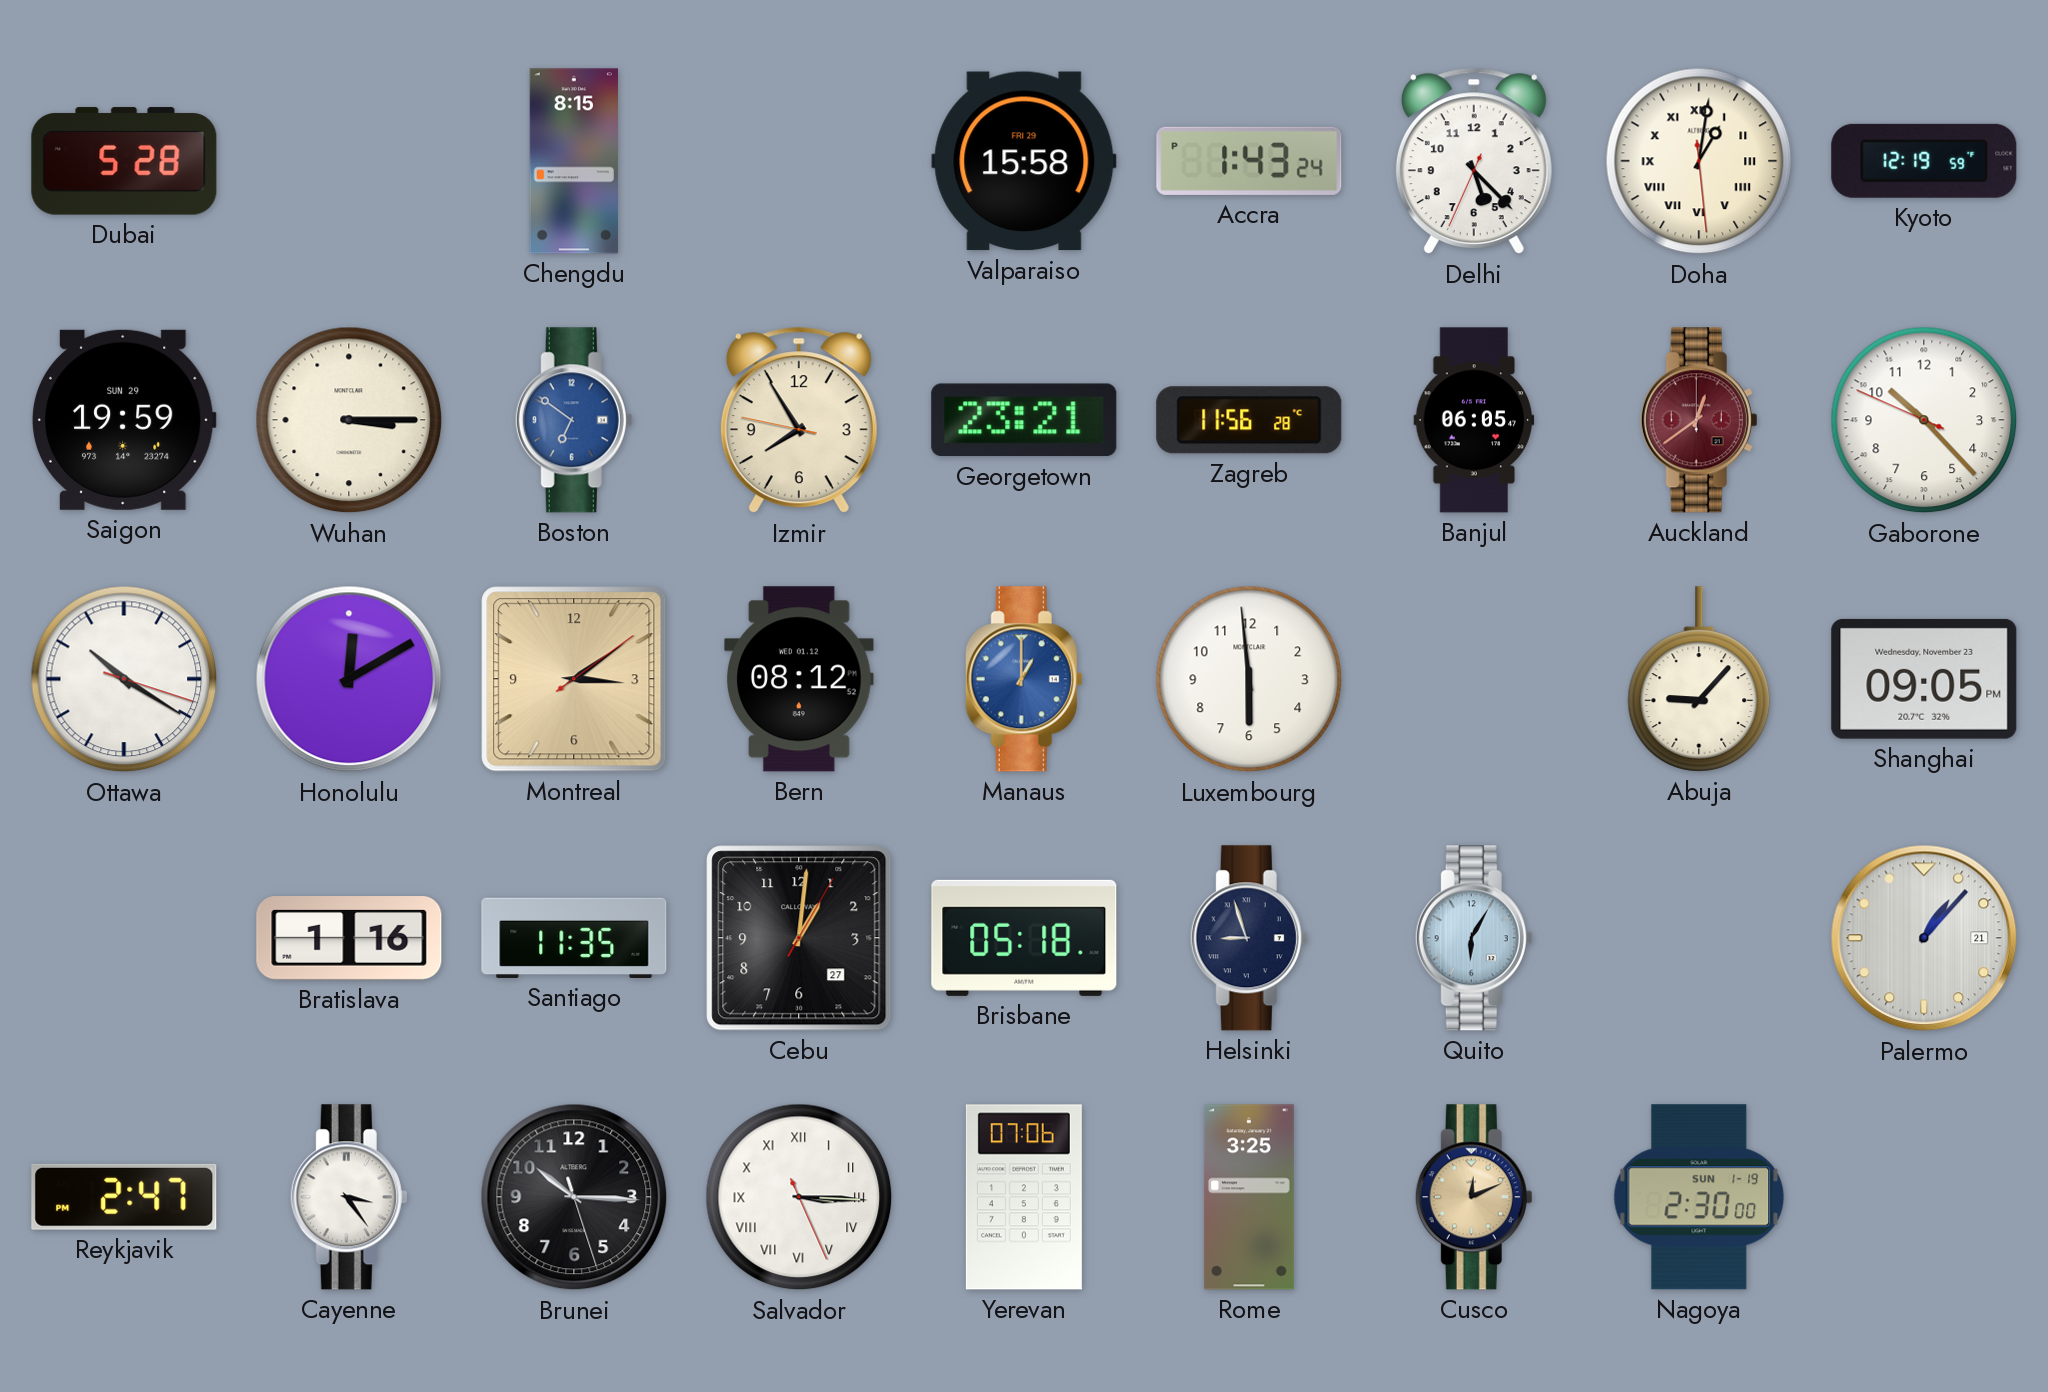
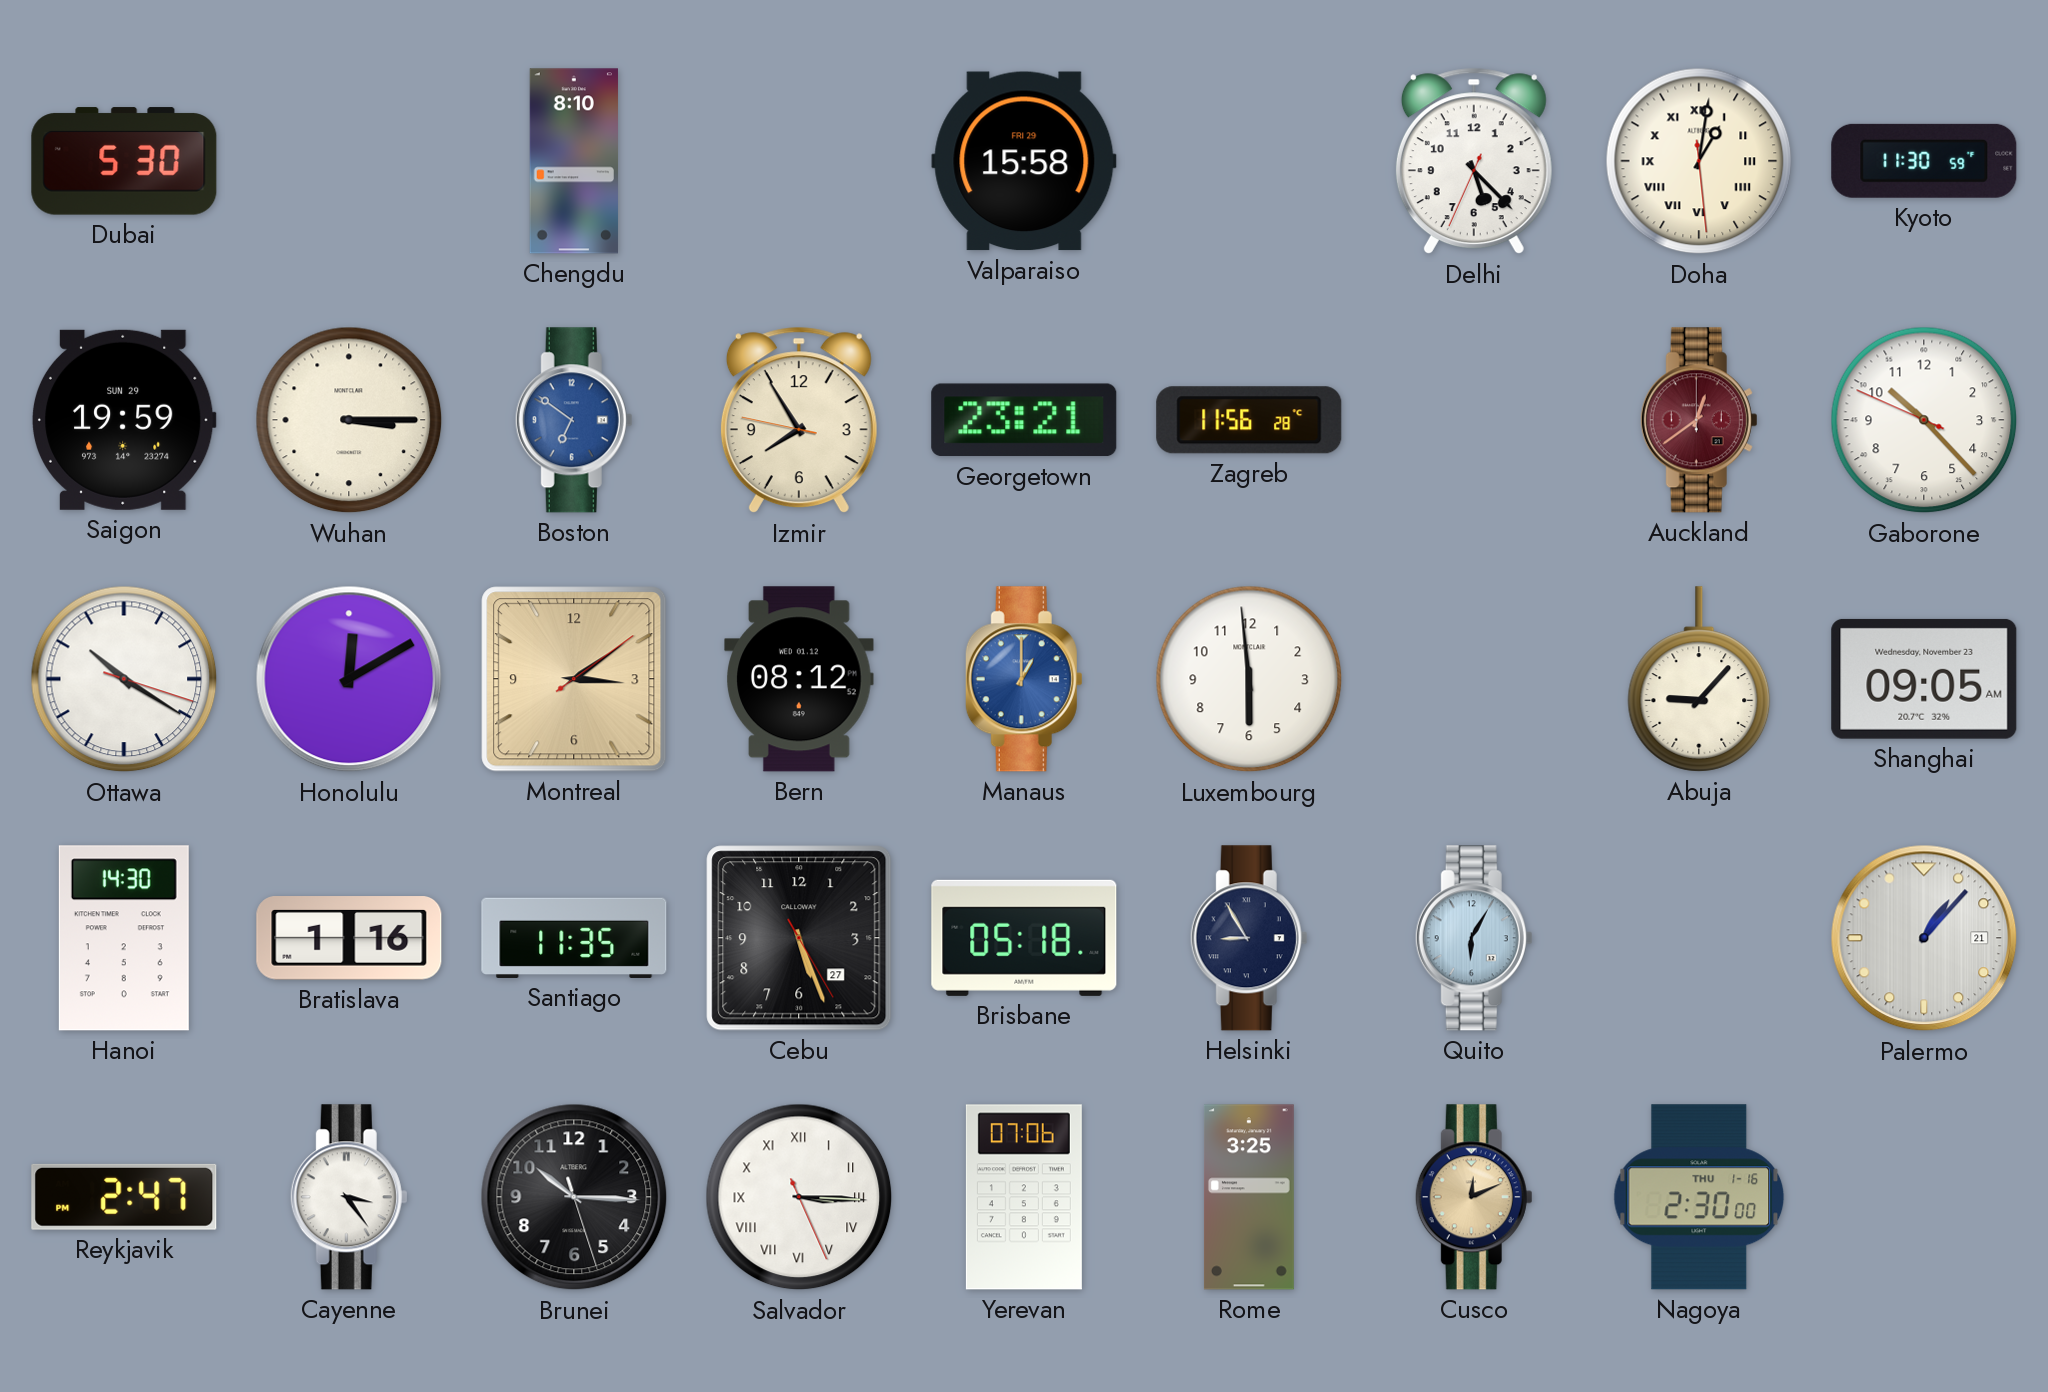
Dubai: 5:28 -> 5:30
Chengdu: 8:15 -> 8:10
Accra: 1:43 -> none
Kyoto: 12:19 -> 11:30
Banjul: 06:05 -> none
Shanghai: 09:05 PM -> 09:05 AM
Hanoi: none -> 14:30
Cebu: 1:01 -> 5:26
Helsinki: 8:57 -> 8:55
Nagoya date: SUN 1-19 -> THU 1-16
